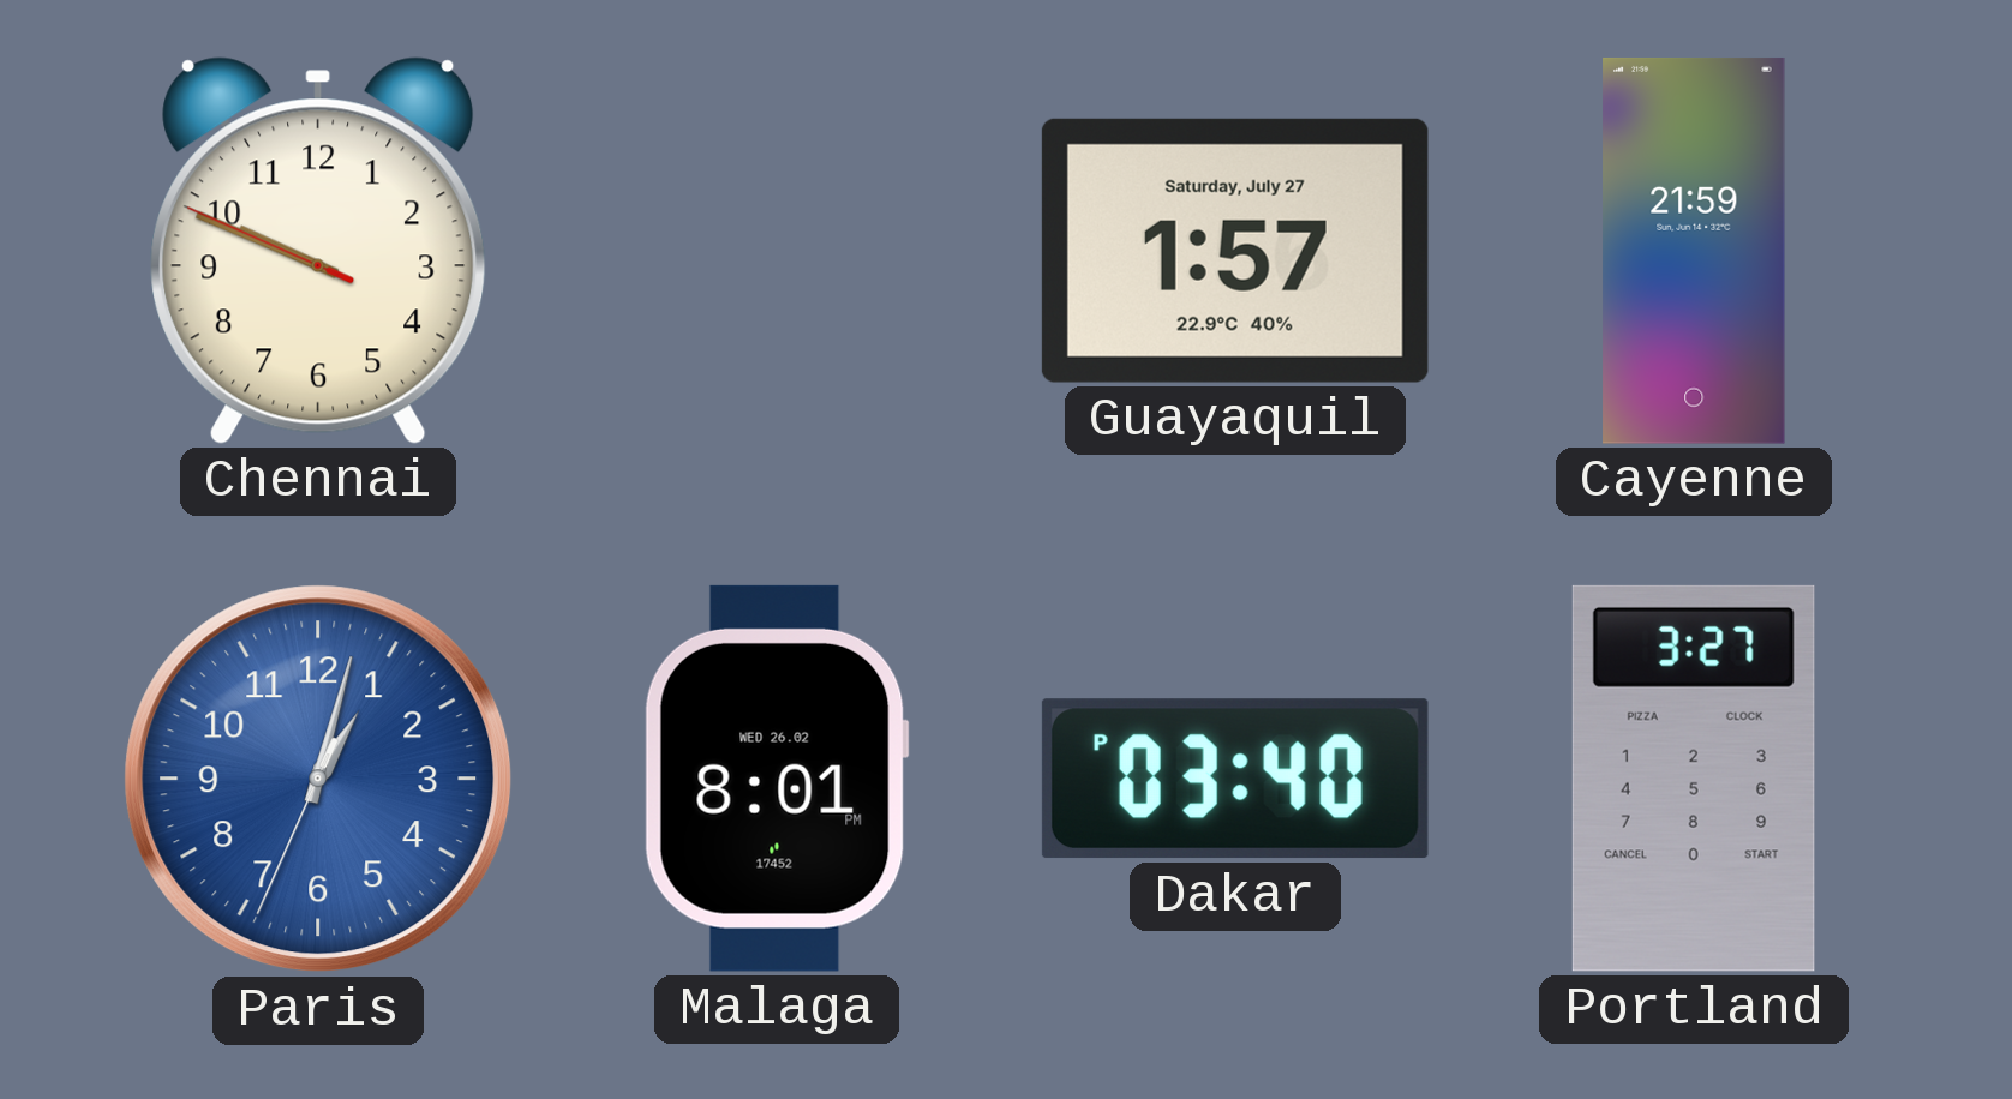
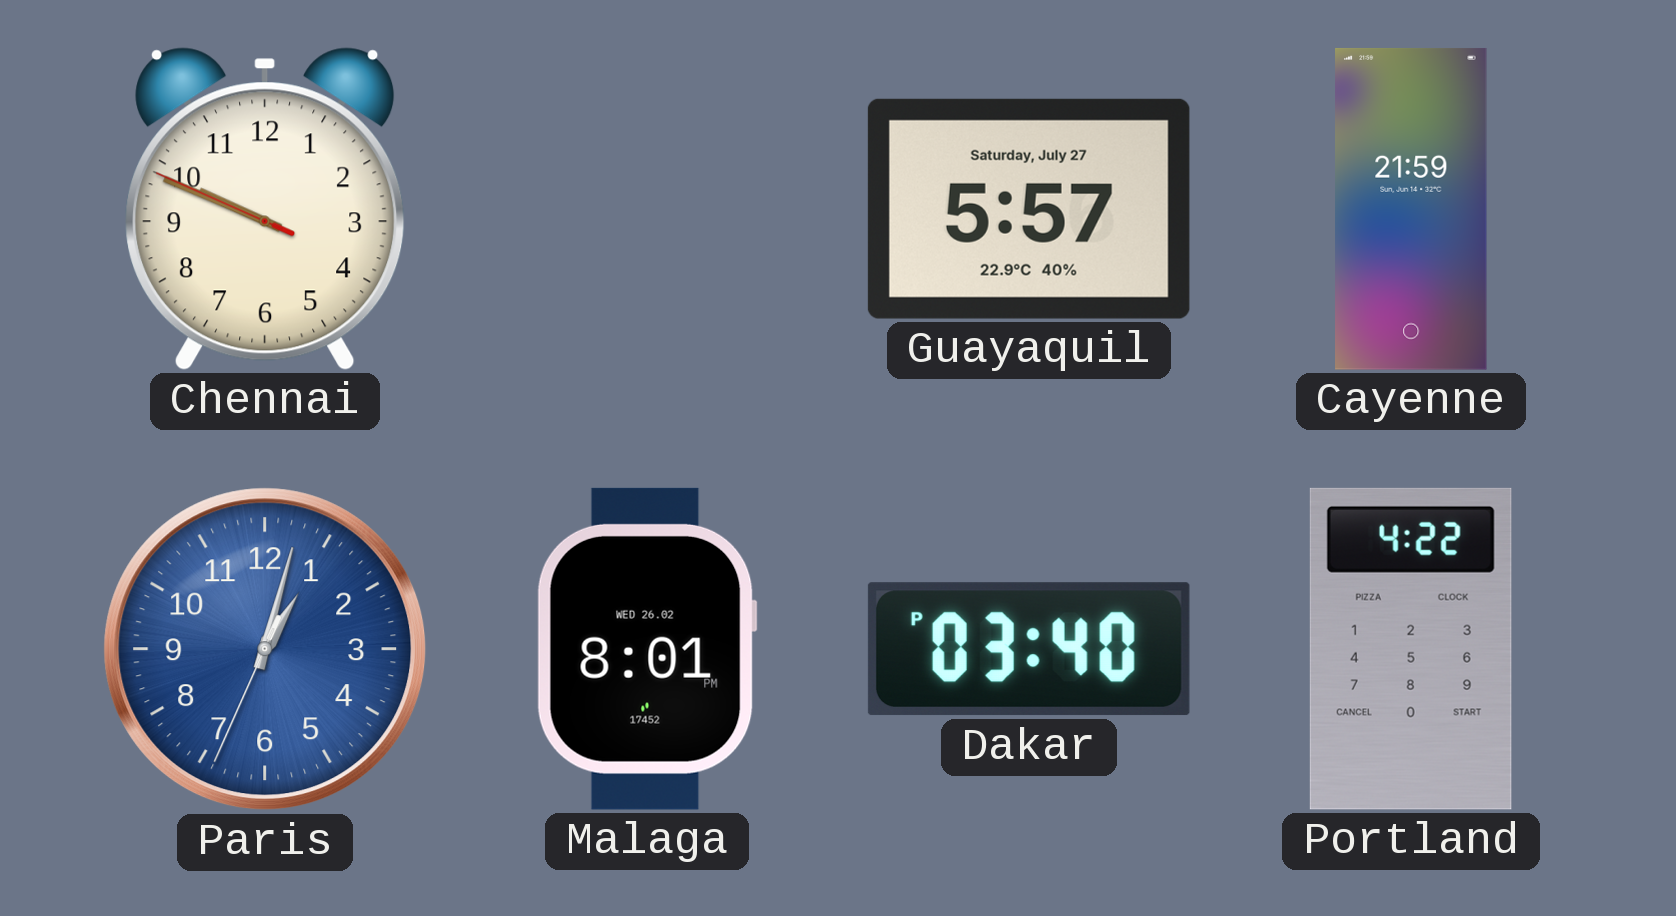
Guayaquil: 1:57 -> 5:57
Portland: 3:27 -> 4:22
